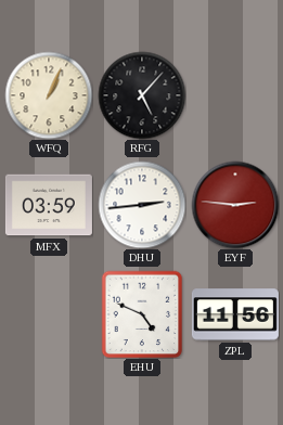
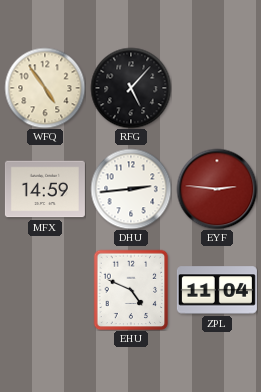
WFQ: 1:04 -> 4:54
MFX: 03:59 -> 14:59
ZPL: 11:56 -> 11:04
